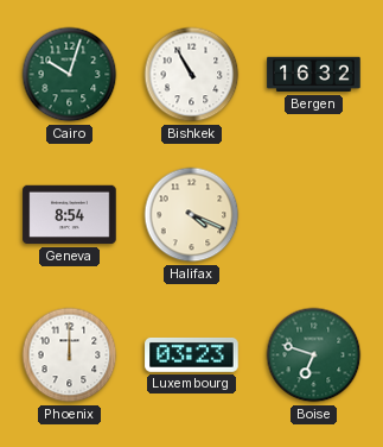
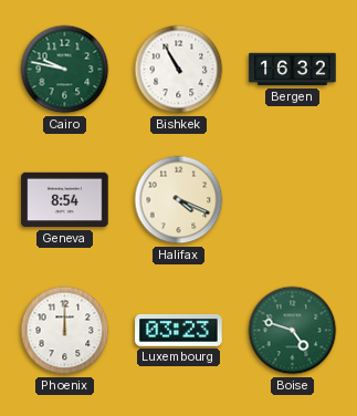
Cairo: 10:03 -> 9:47
Boise: 6:48 -> 4:48
